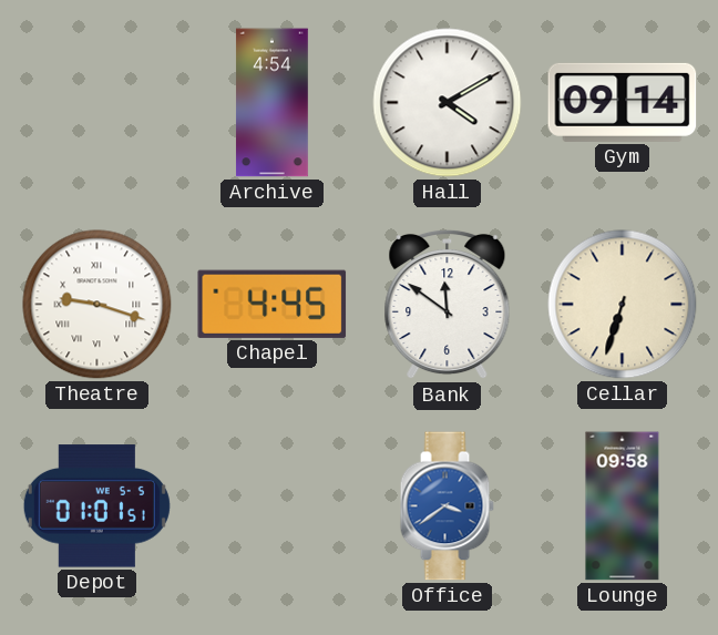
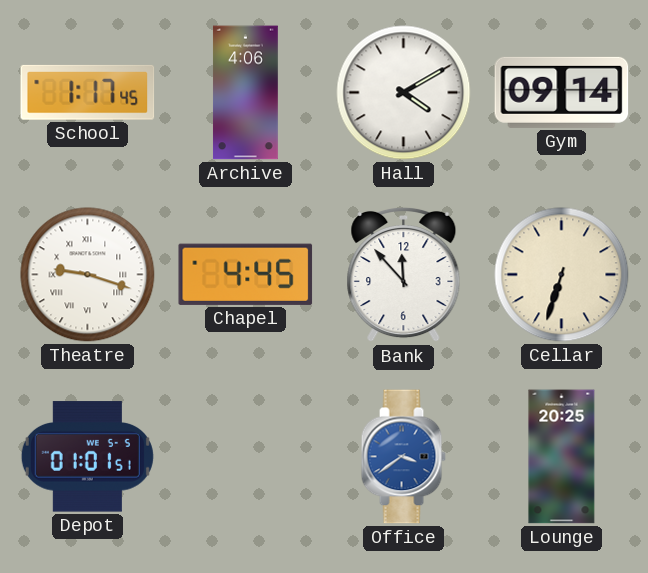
School: none -> 1:17
Archive: 4:54 -> 4:06
Bank: 11:51 -> 11:53
Lounge: 09:58 -> 20:25
